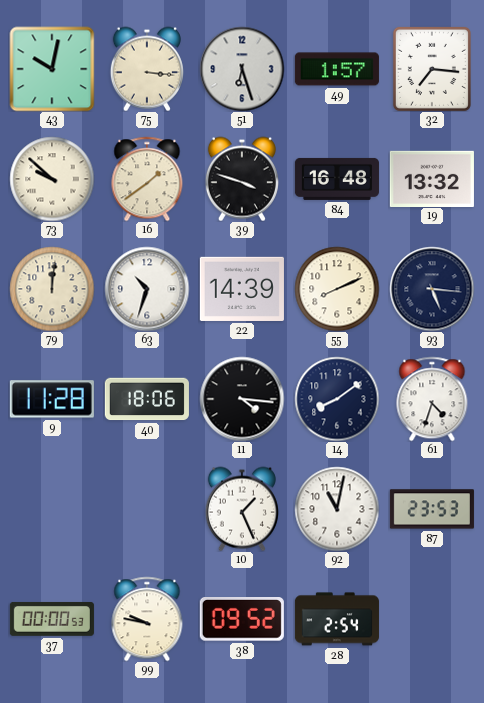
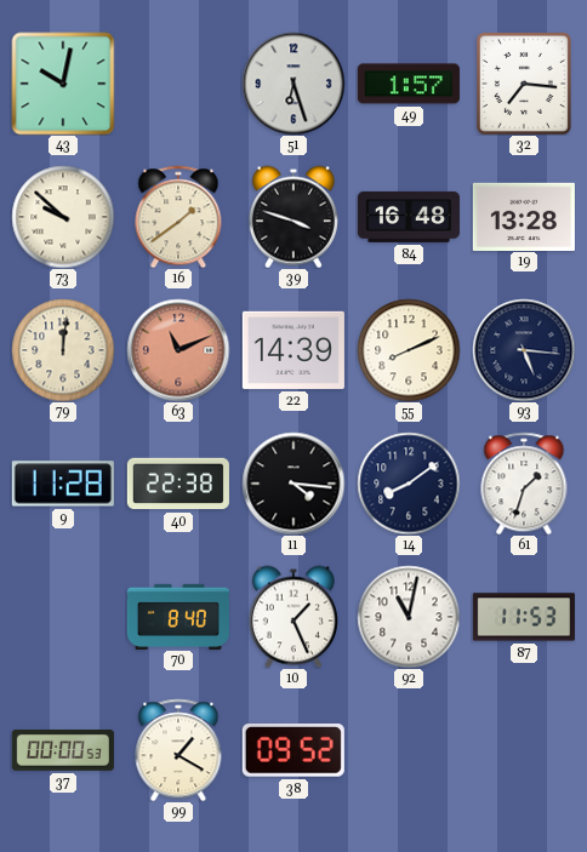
75: 3:16 -> none
19: 13:32 -> 13:28
63: 10:33 -> 11:11
63 dial: white -> salmon
40: 18:06 -> 22:38
61: 4:33 -> 1:33
70: none -> 8:40
87: 23:53 -> 11:53
99: 9:47 -> 1:20
28: 2:54 -> none
